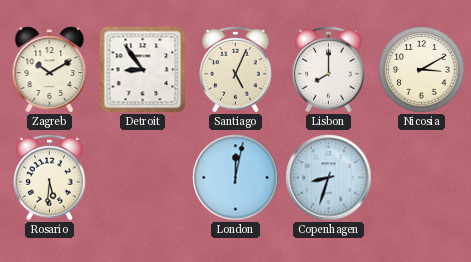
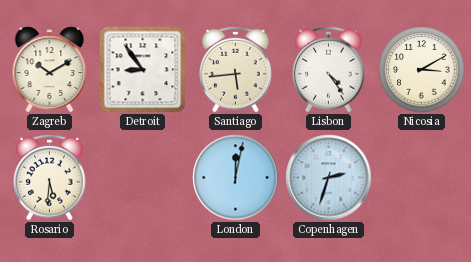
Santiago: 5:04 -> 5:44
Lisbon: 8:00 -> 4:24
Copenhagen: 8:33 -> 2:33
